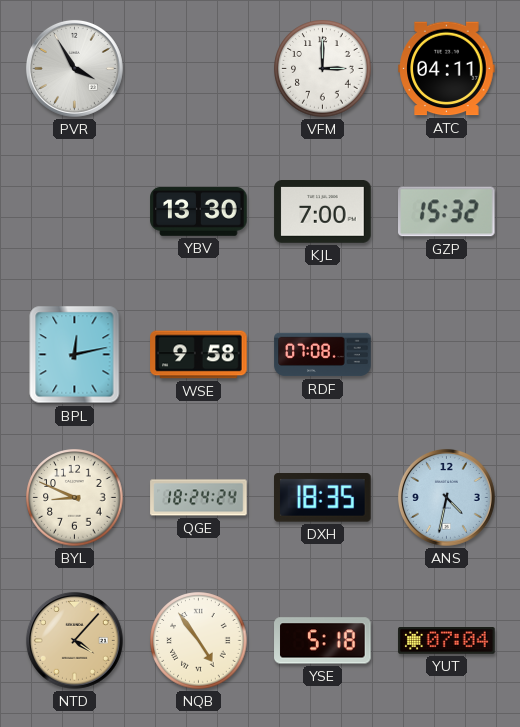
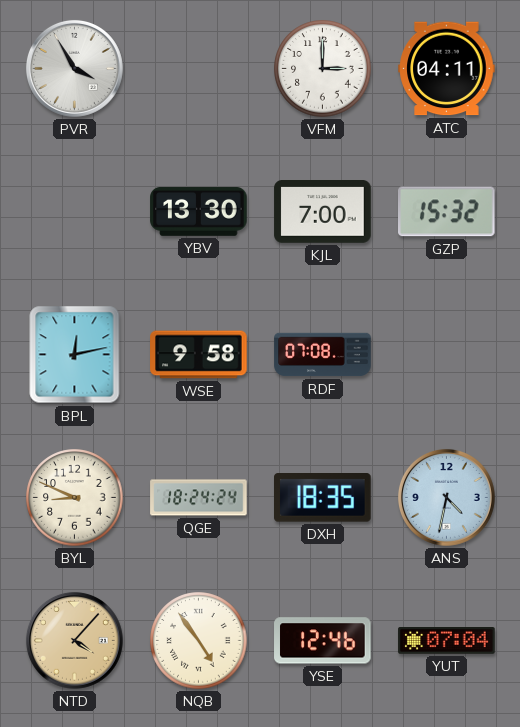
YSE: 5:18 -> 12:46
